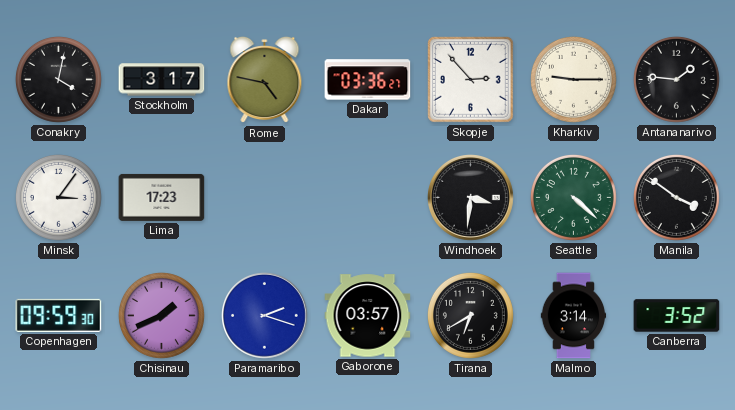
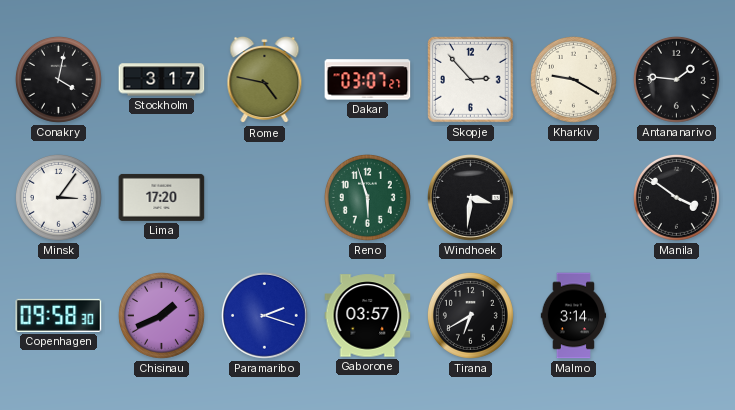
Dakar: 03:36 -> 03:07
Kharkiv: 9:15 -> 9:20
Lima: 17:23 -> 17:20
Reno: none -> 5:57
Seattle: 4:22 -> none
Copenhagen: 09:59 -> 09:58
Canberra: 3:52 -> none
